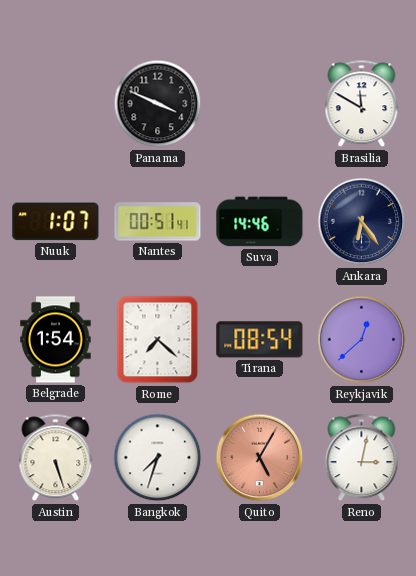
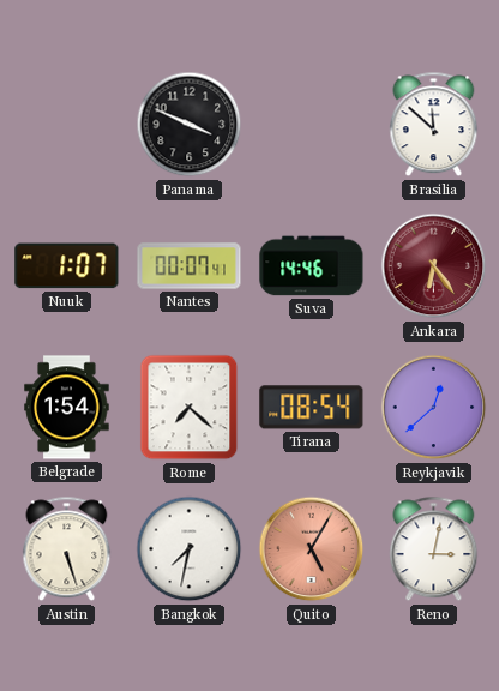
Brasilia: 11:50 -> 11:52
Nantes: 00:51 -> 00:07
Ankara dial: navy -> burgundy
Bangkok: 7:33 -> 7:32
